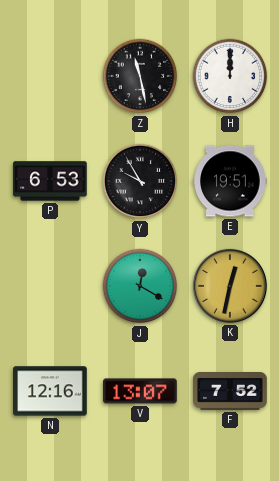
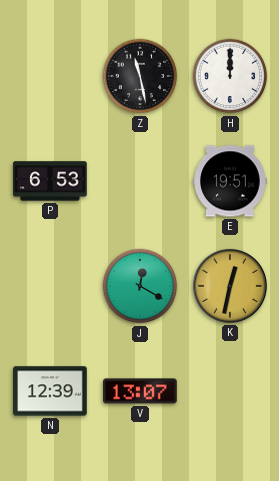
Y: 9:55 -> none
N: 12:16 -> 12:39
F: 7:52 -> none
